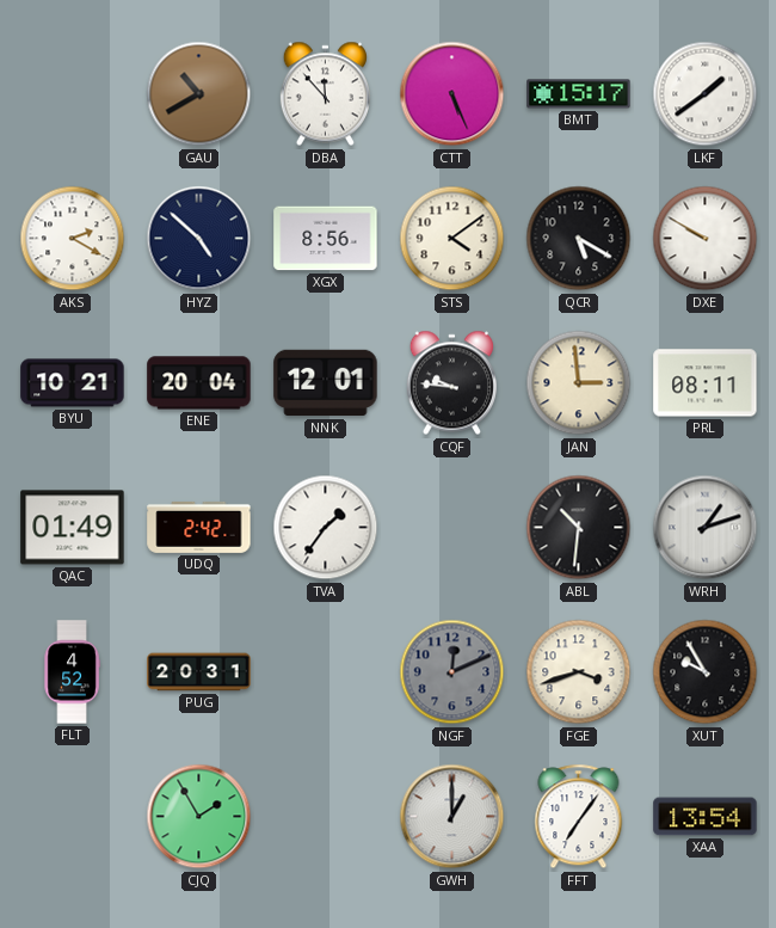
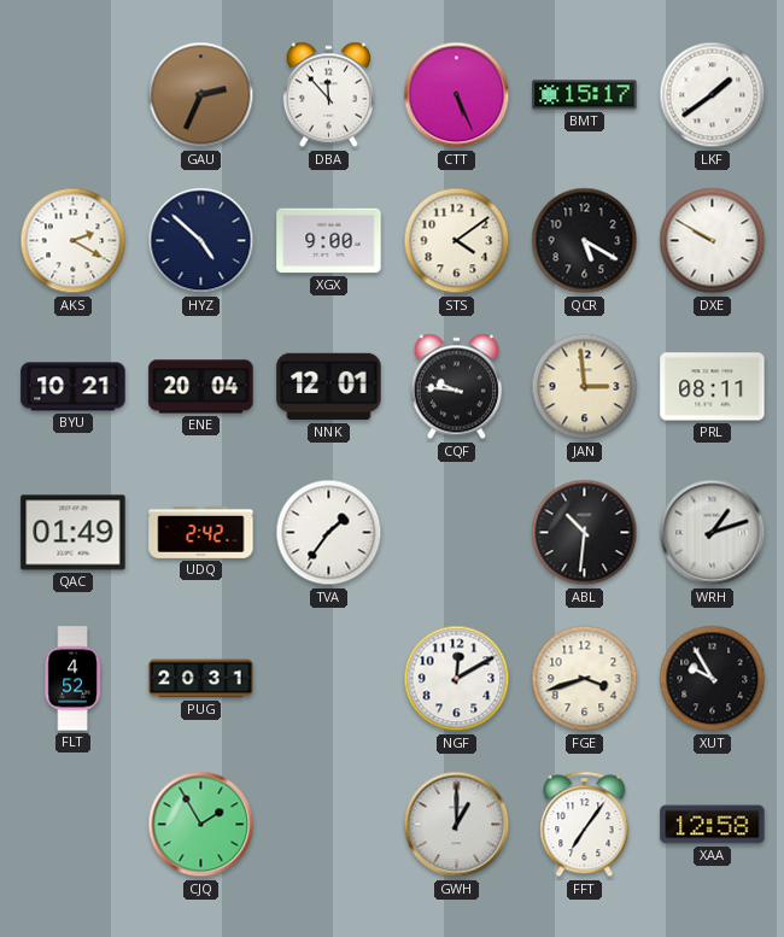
GAU: 10:40 -> 2:34
XGX: 8:56 -> 9:00
NGF: 12:11 -> 12:10
NGF dial: grey -> white
XAA: 13:54 -> 12:58
